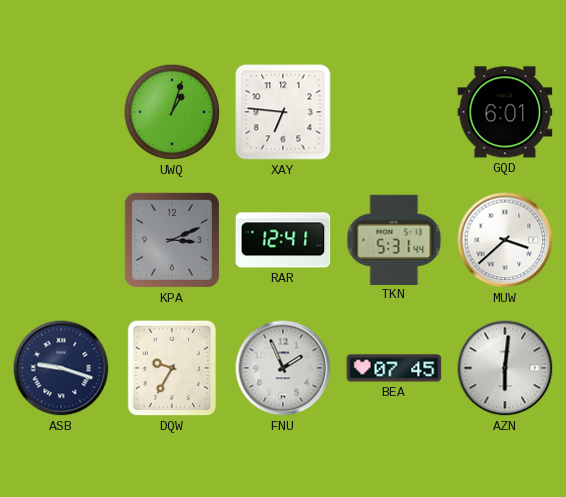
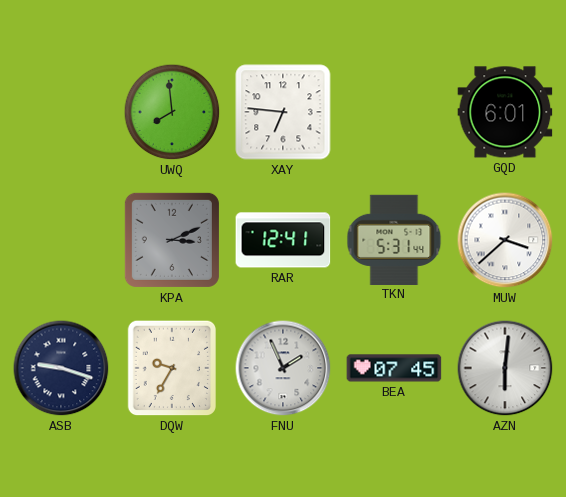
UWQ: 1:03 -> 7:59
